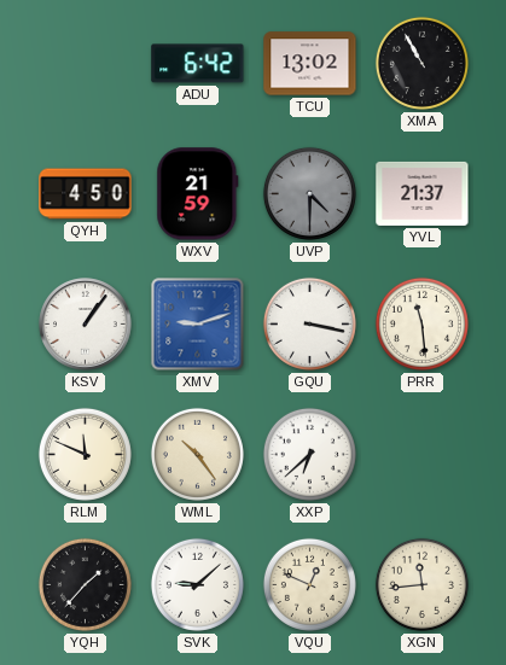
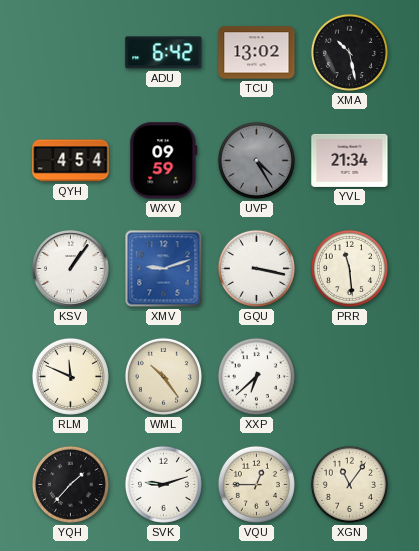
XMA: 10:55 -> 10:28
QYH: 4:50 -> 4:54
WXV: 21:59 -> 09:59
UVP: 4:30 -> 4:25
YVL: 21:37 -> 21:34
SVK: 9:08 -> 9:12
VQU: 12:49 -> 12:45
XGN: 11:44 -> 11:06
